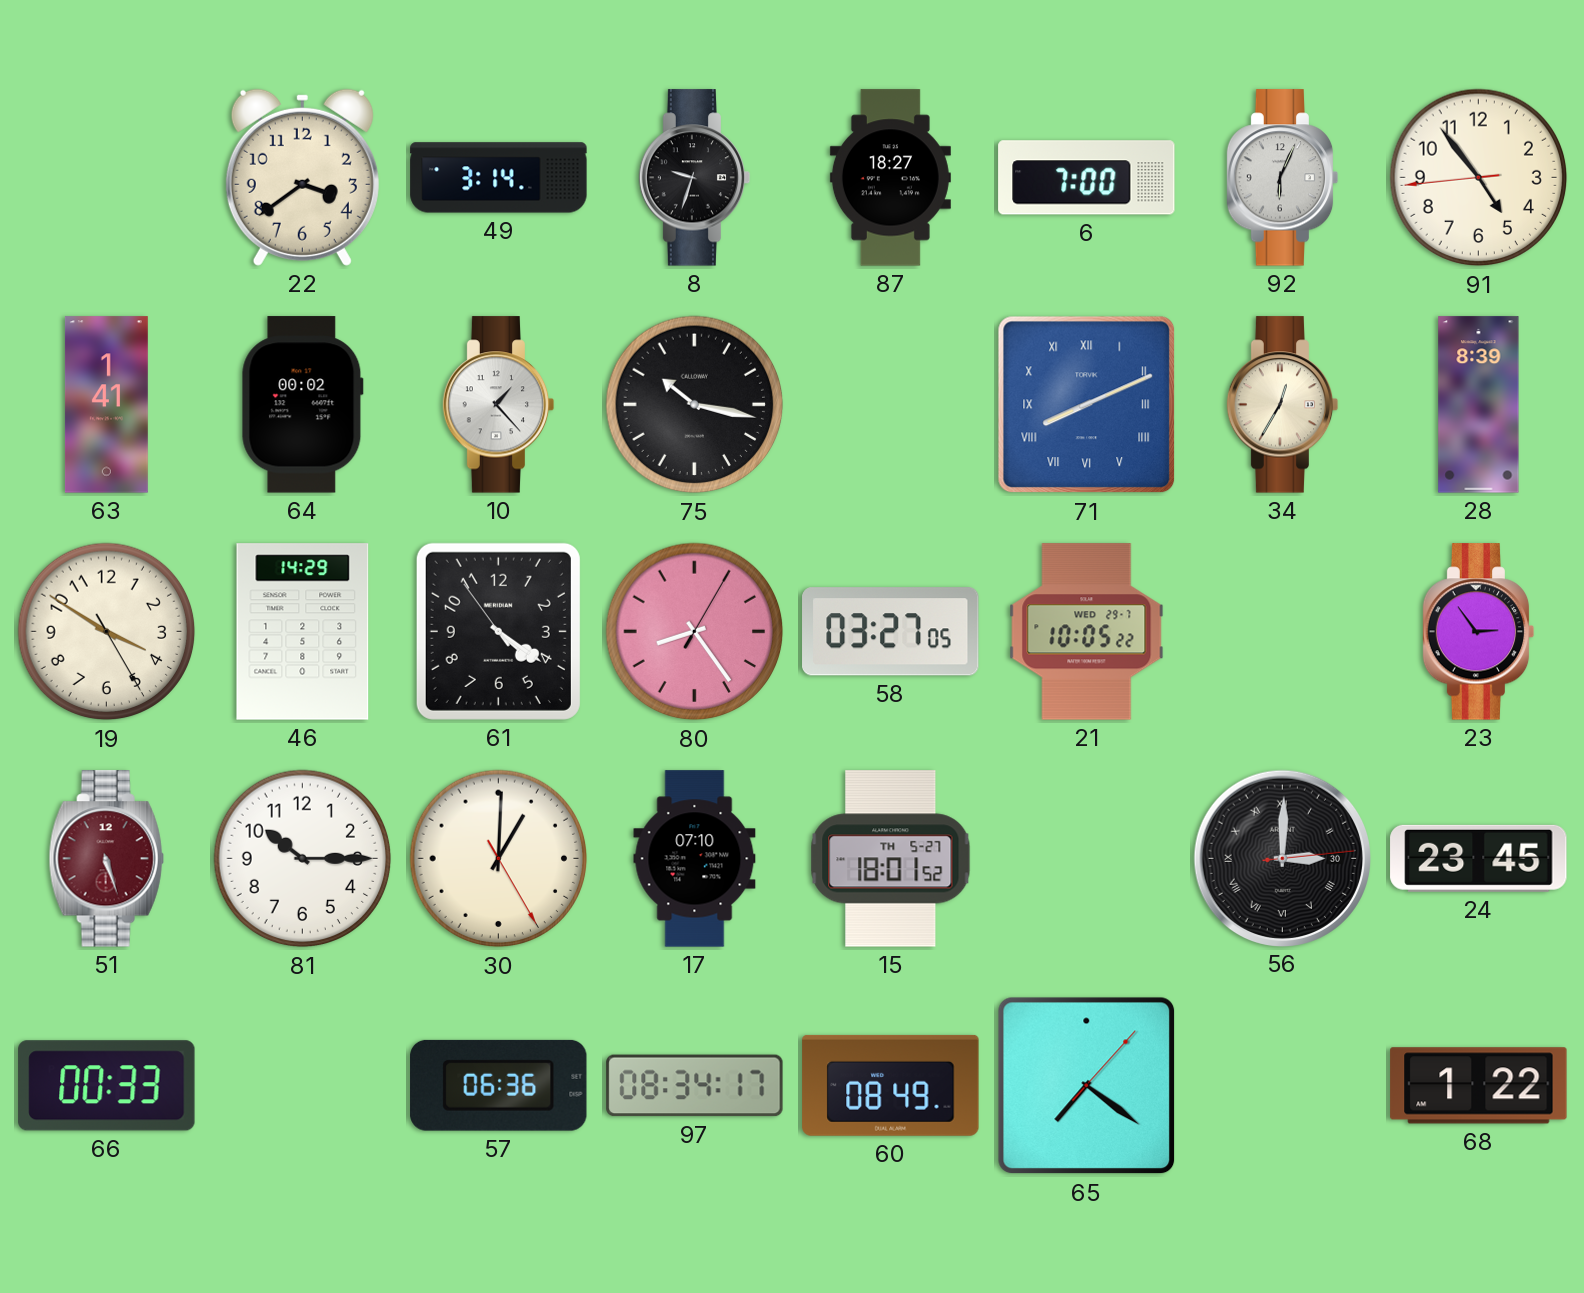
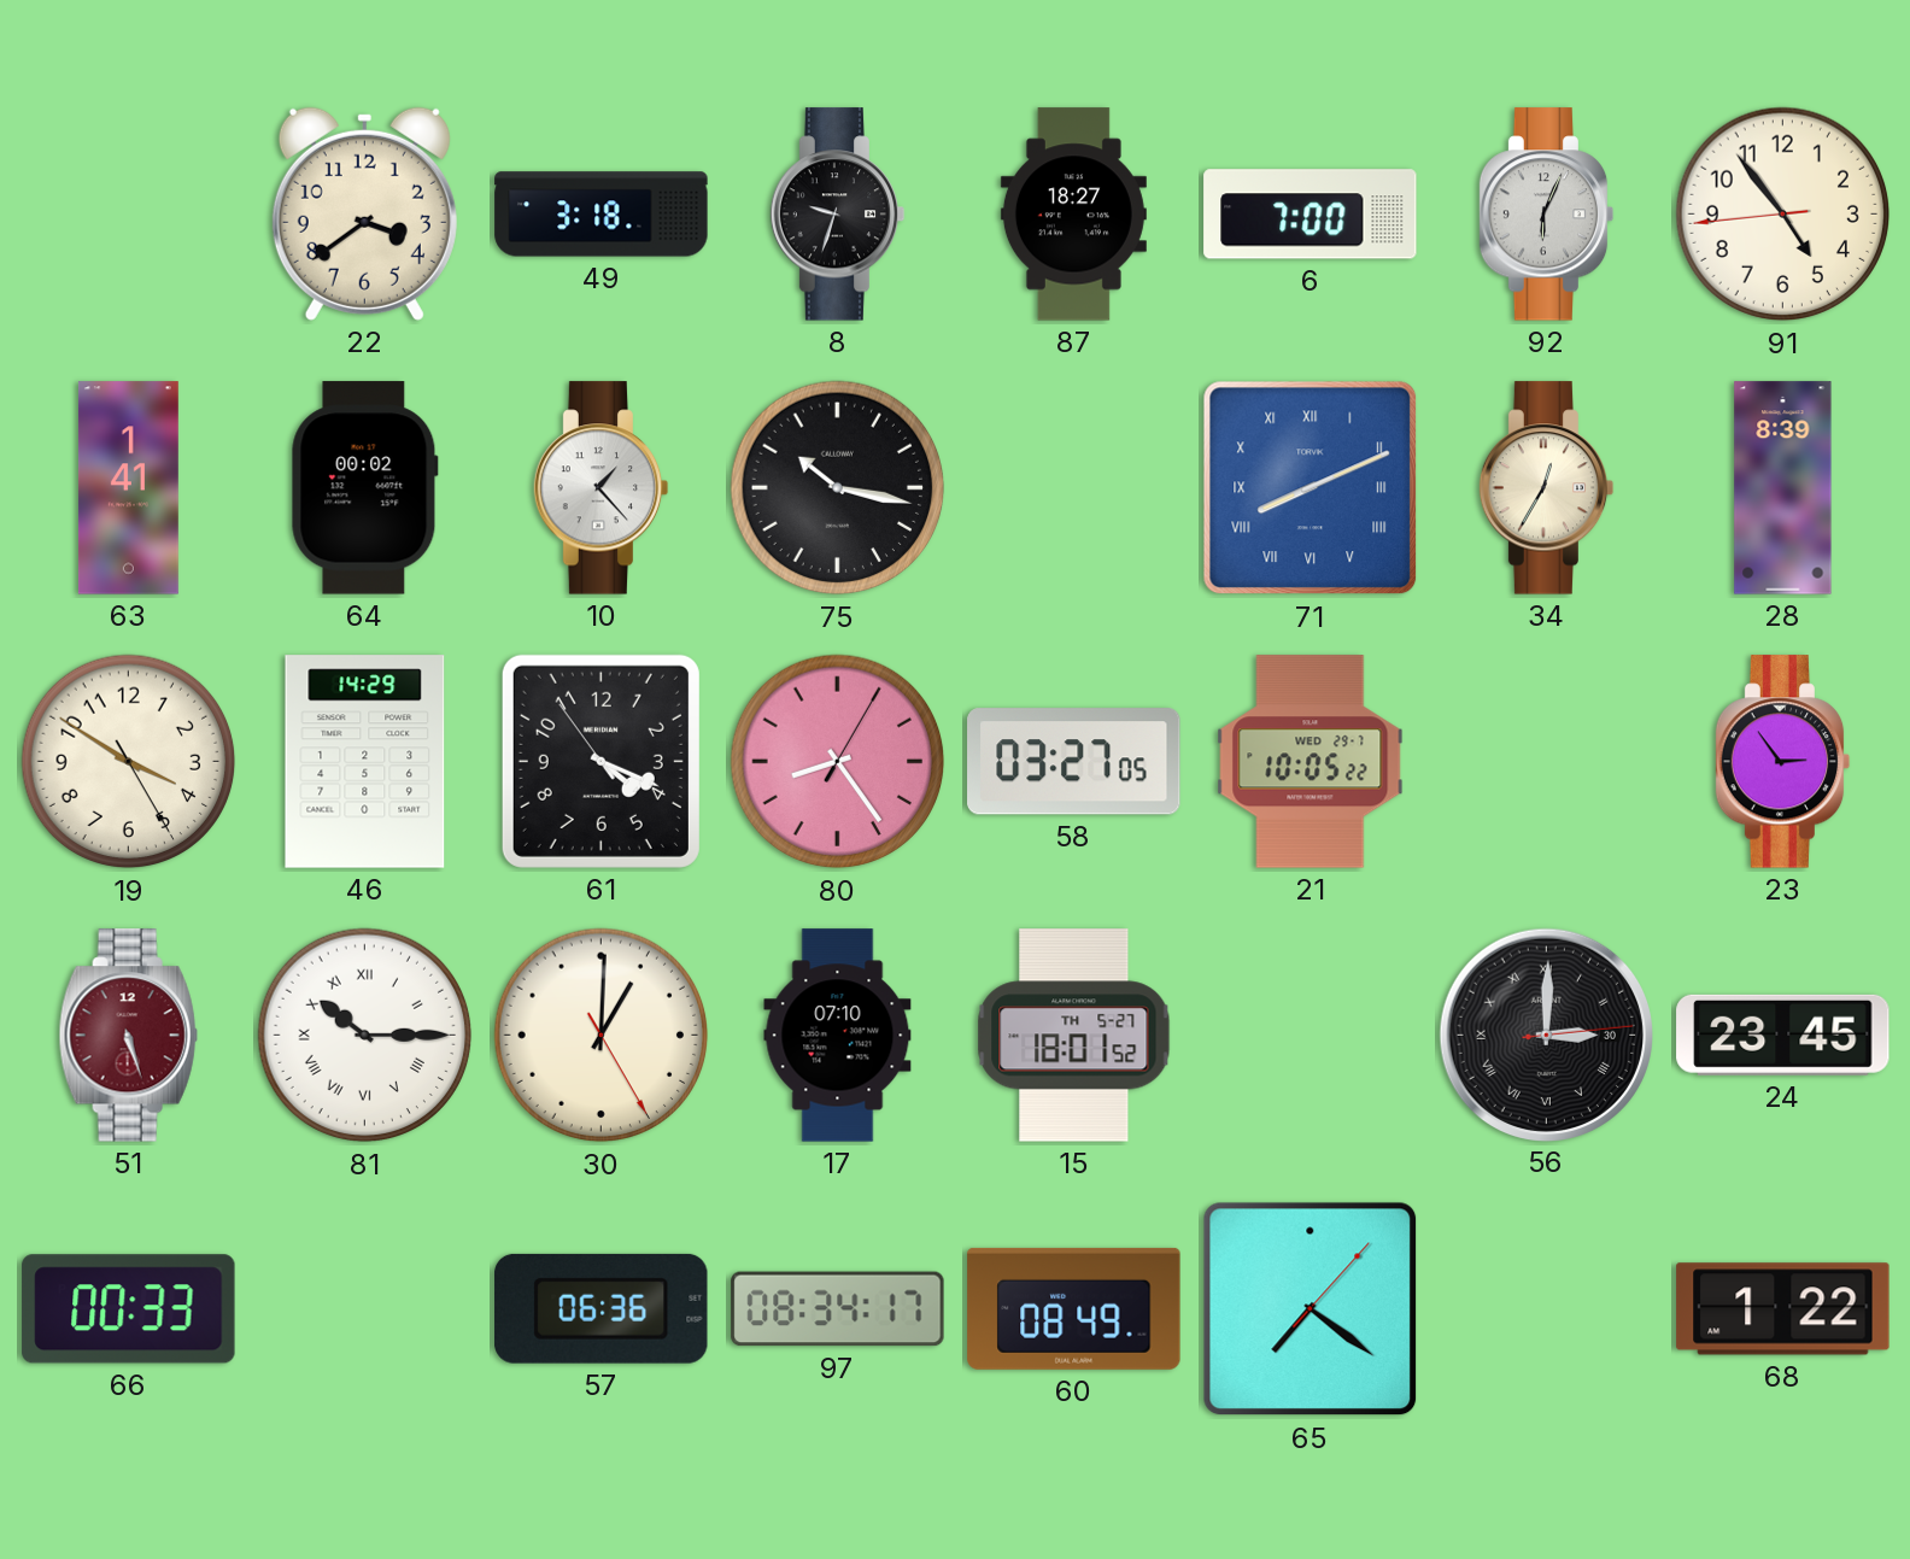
49: 3:14 -> 3:18
61: 4:20 -> 4:18
81 numerals: Arabic -> Roman
